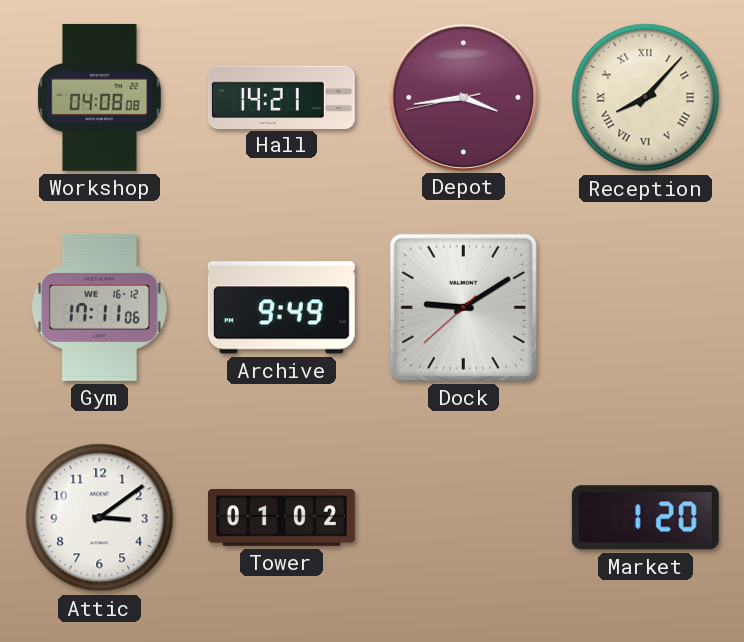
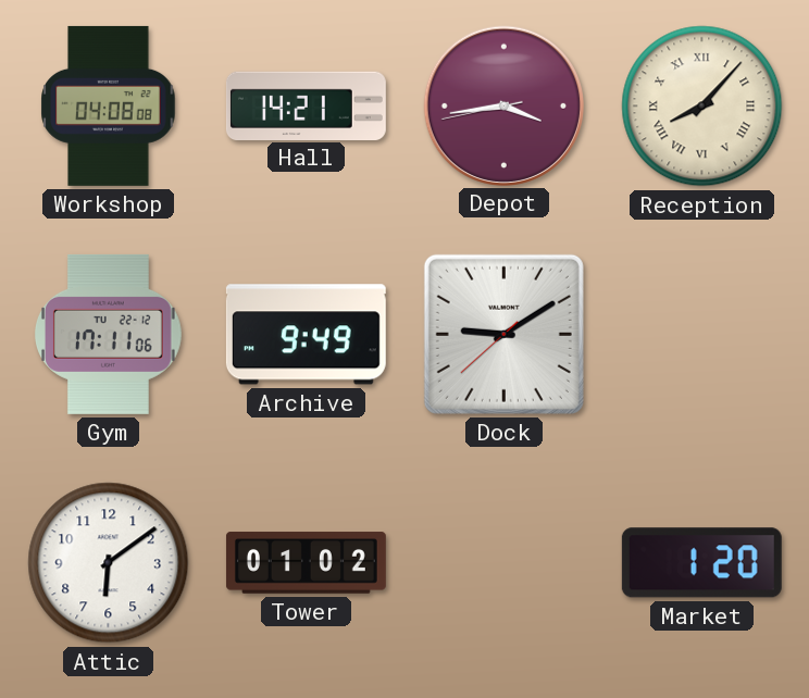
Gym date: WE 16-12 -> TU 22-12
Attic: 3:09 -> 6:09
